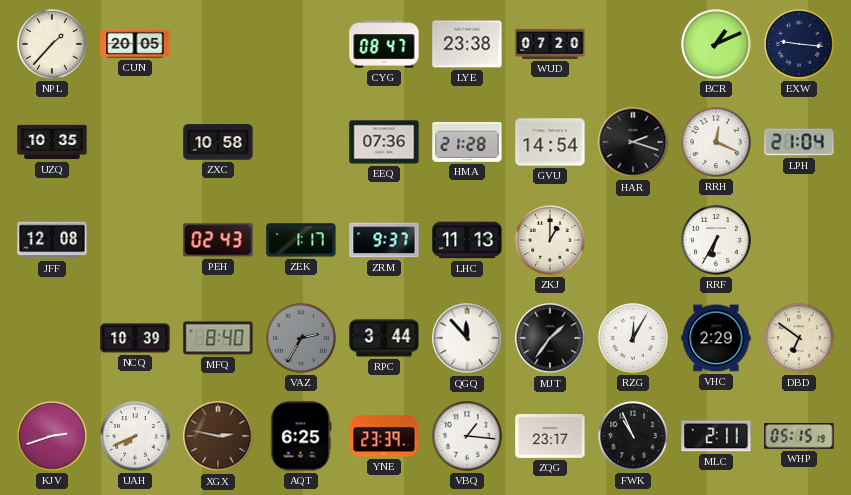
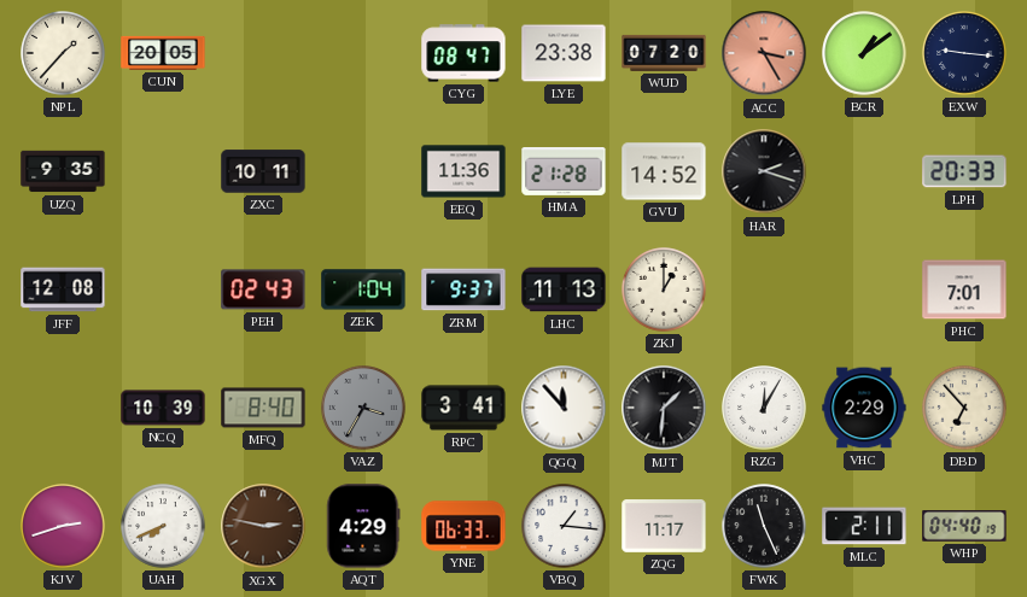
ACC: none -> 3:25
BCR: 1:11 -> 1:09
UZQ: 10:35 -> 9:35
ZXC: 10:58 -> 10:11
EEQ: 07:36 -> 11:36
GVU: 14:54 -> 14:52
RRH: 12:19 -> none
LPH: 21:04 -> 20:33
ZEK: 1:17 -> 1:04
RRF: 6:35 -> none
PHC: none -> 7:01
VAZ: 2:35 -> 3:35
RPC: 3:44 -> 3:41
MJT: 1:36 -> 1:31
DBD: 6:51 -> 6:53
AQT: 6:25 -> 4:29
YNE: 23:39 -> 06:33
ZQG: 23:17 -> 11:17
FWK: 10:56 -> 11:26
WHP: 05:15 -> 04:40
